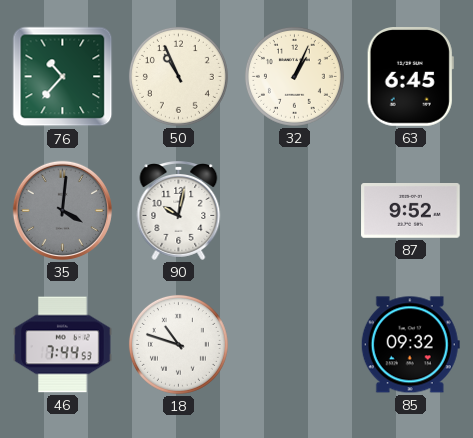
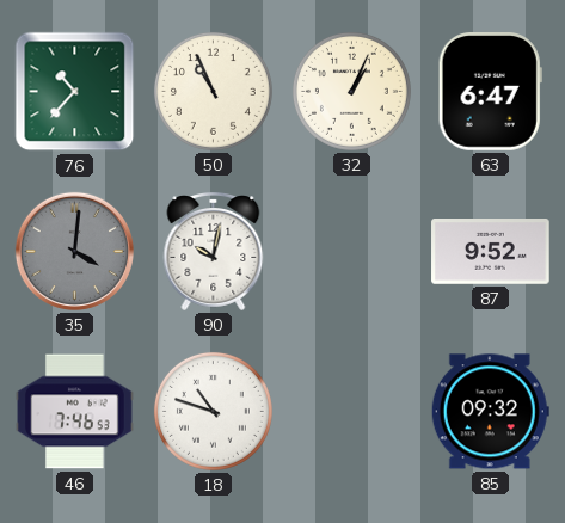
63: 6:45 -> 6:47
46: 7:44 -> 7:46
